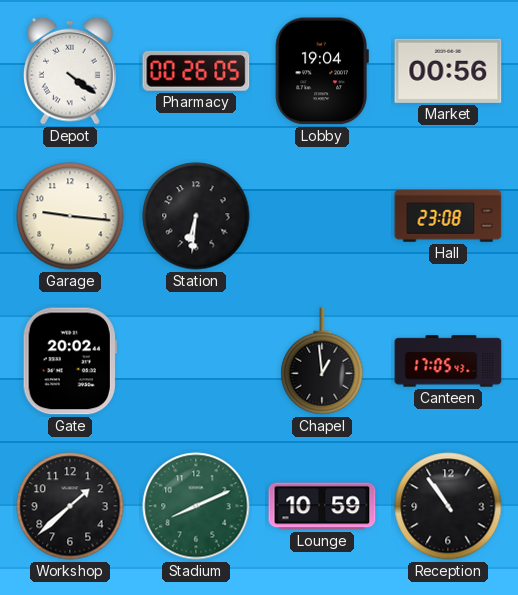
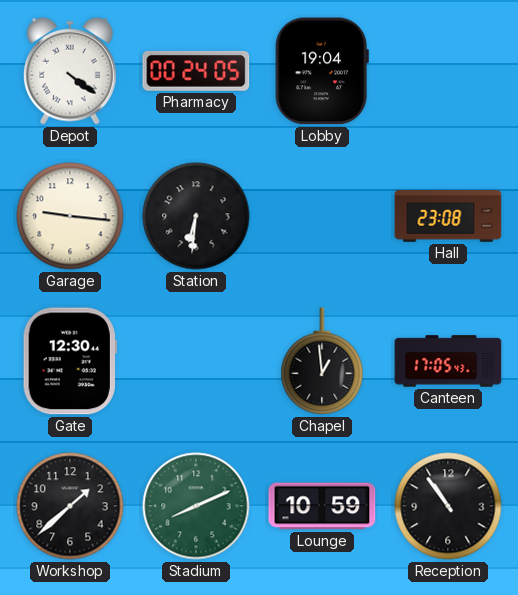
Pharmacy: 00:26 -> 00:24
Market: 00:56 -> none
Gate: 20:02 -> 12:30
